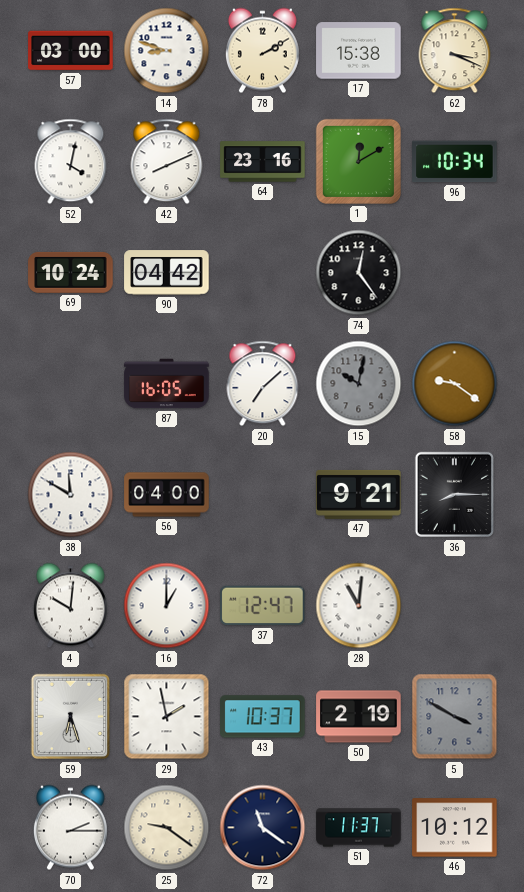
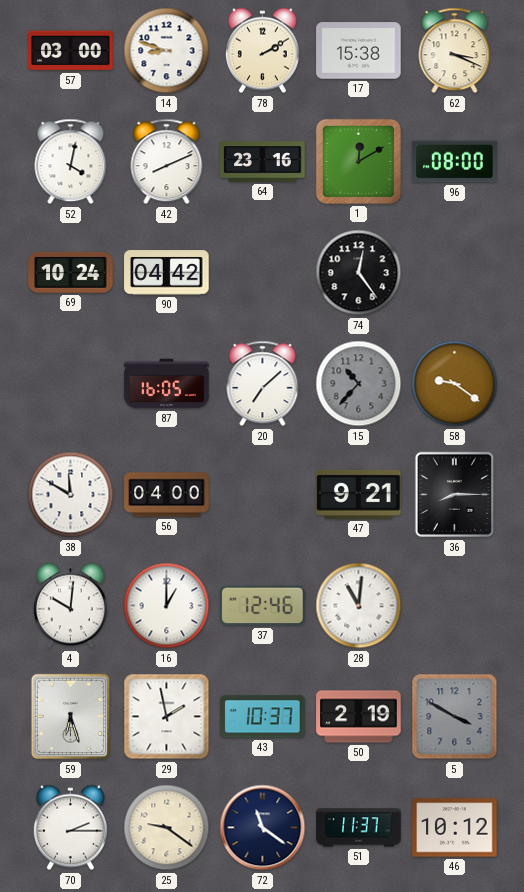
96: 10:34 -> 08:00
15: 10:02 -> 10:37
37: 12:47 -> 12:46
